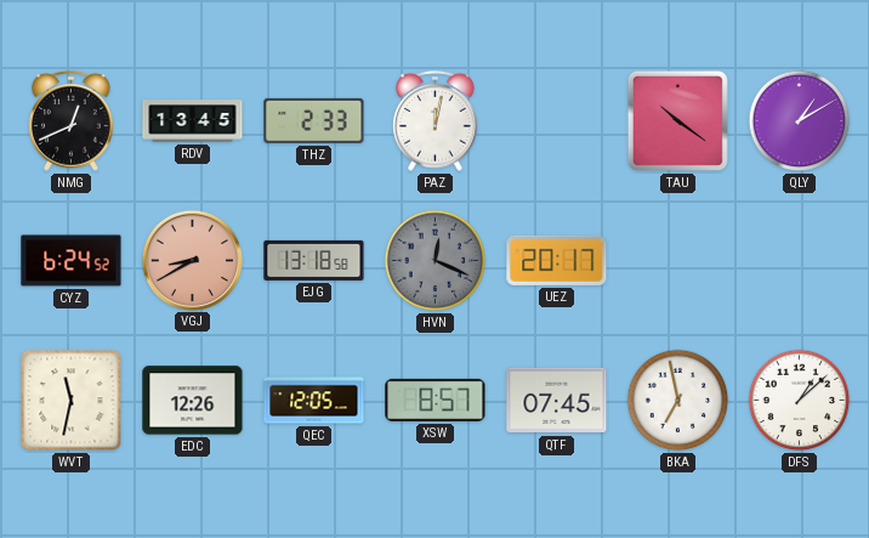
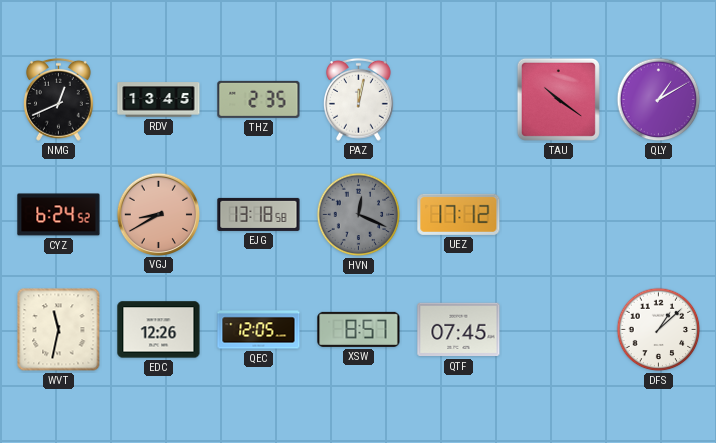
THZ: 2:33 -> 2:35
UEZ: 20:17 -> 17:12
BKA: 6:58 -> none
